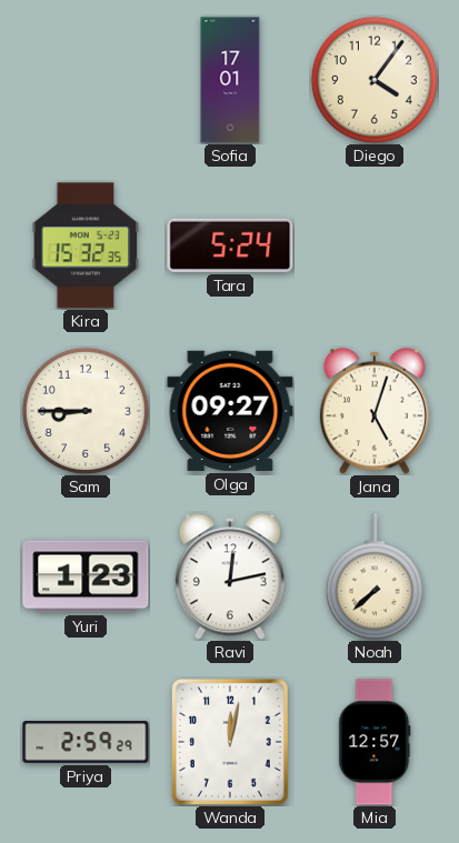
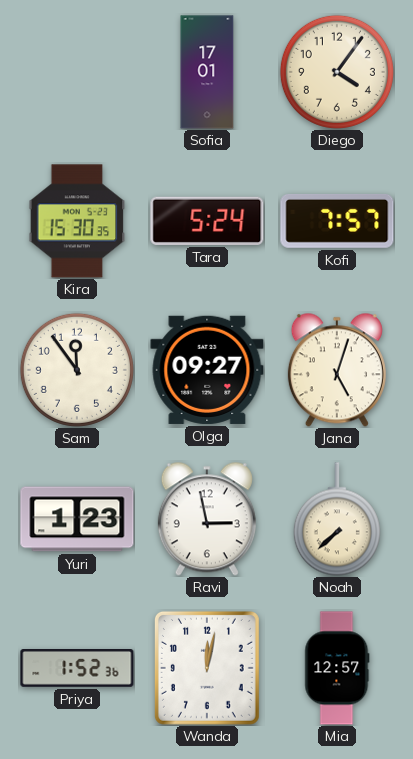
Kira: 15:32 -> 15:30
Kofi: none -> 7:57
Sam: 8:45 -> 11:54
Ravi: 12:13 -> 2:58
Priya: 2:59 -> 1:52
